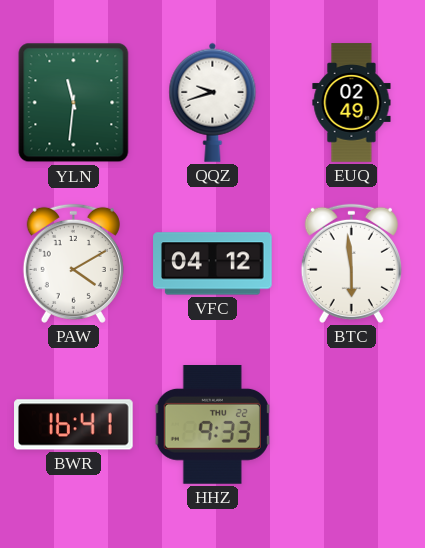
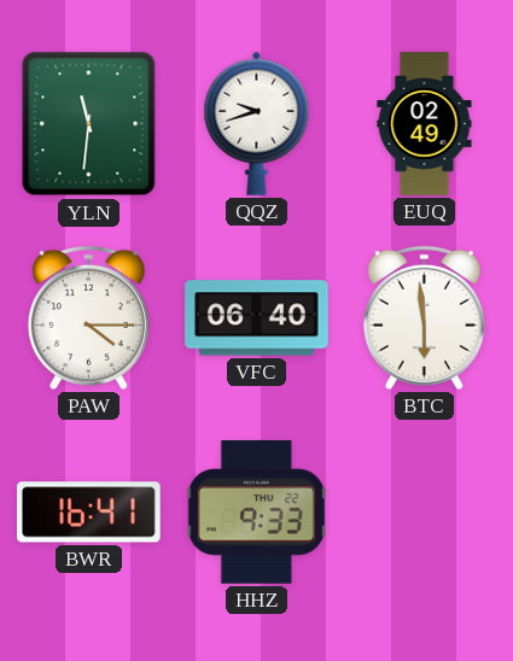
PAW: 4:10 -> 4:15
VFC: 04:12 -> 06:40
